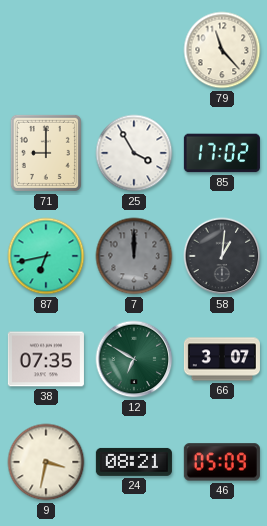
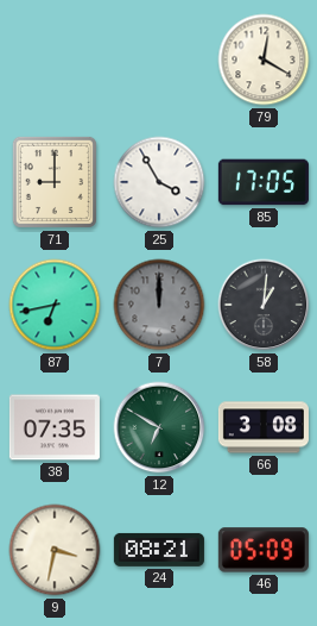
79: 11:23 -> 12:20
85: 17:02 -> 17:05
66: 3:07 -> 3:08
